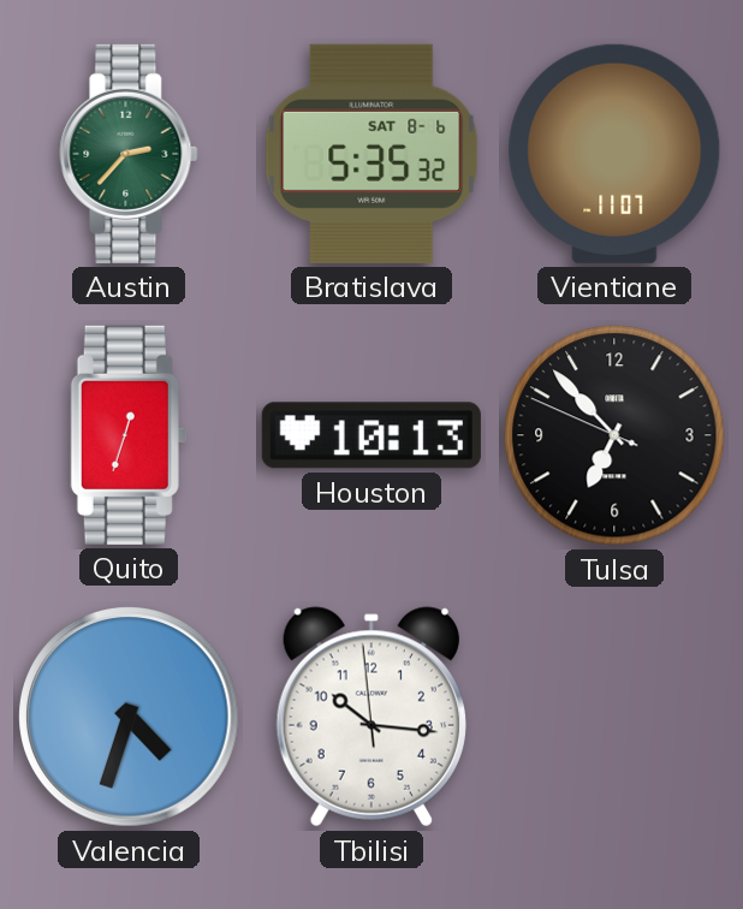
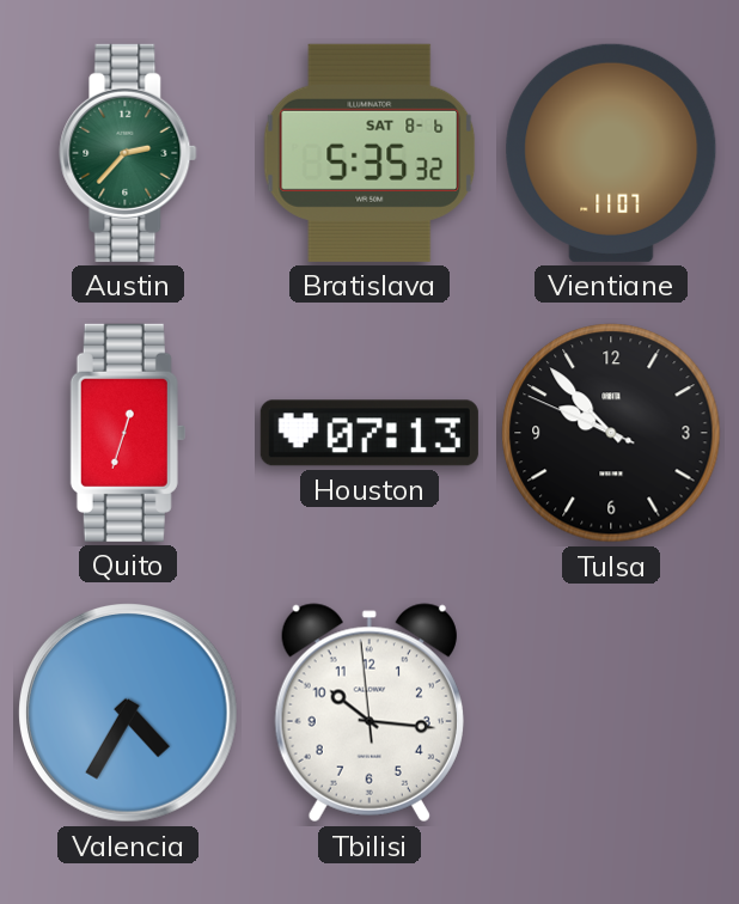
Houston: 10:13 -> 07:13
Tulsa: 6:52 -> 9:52
Valencia: 4:33 -> 4:35
